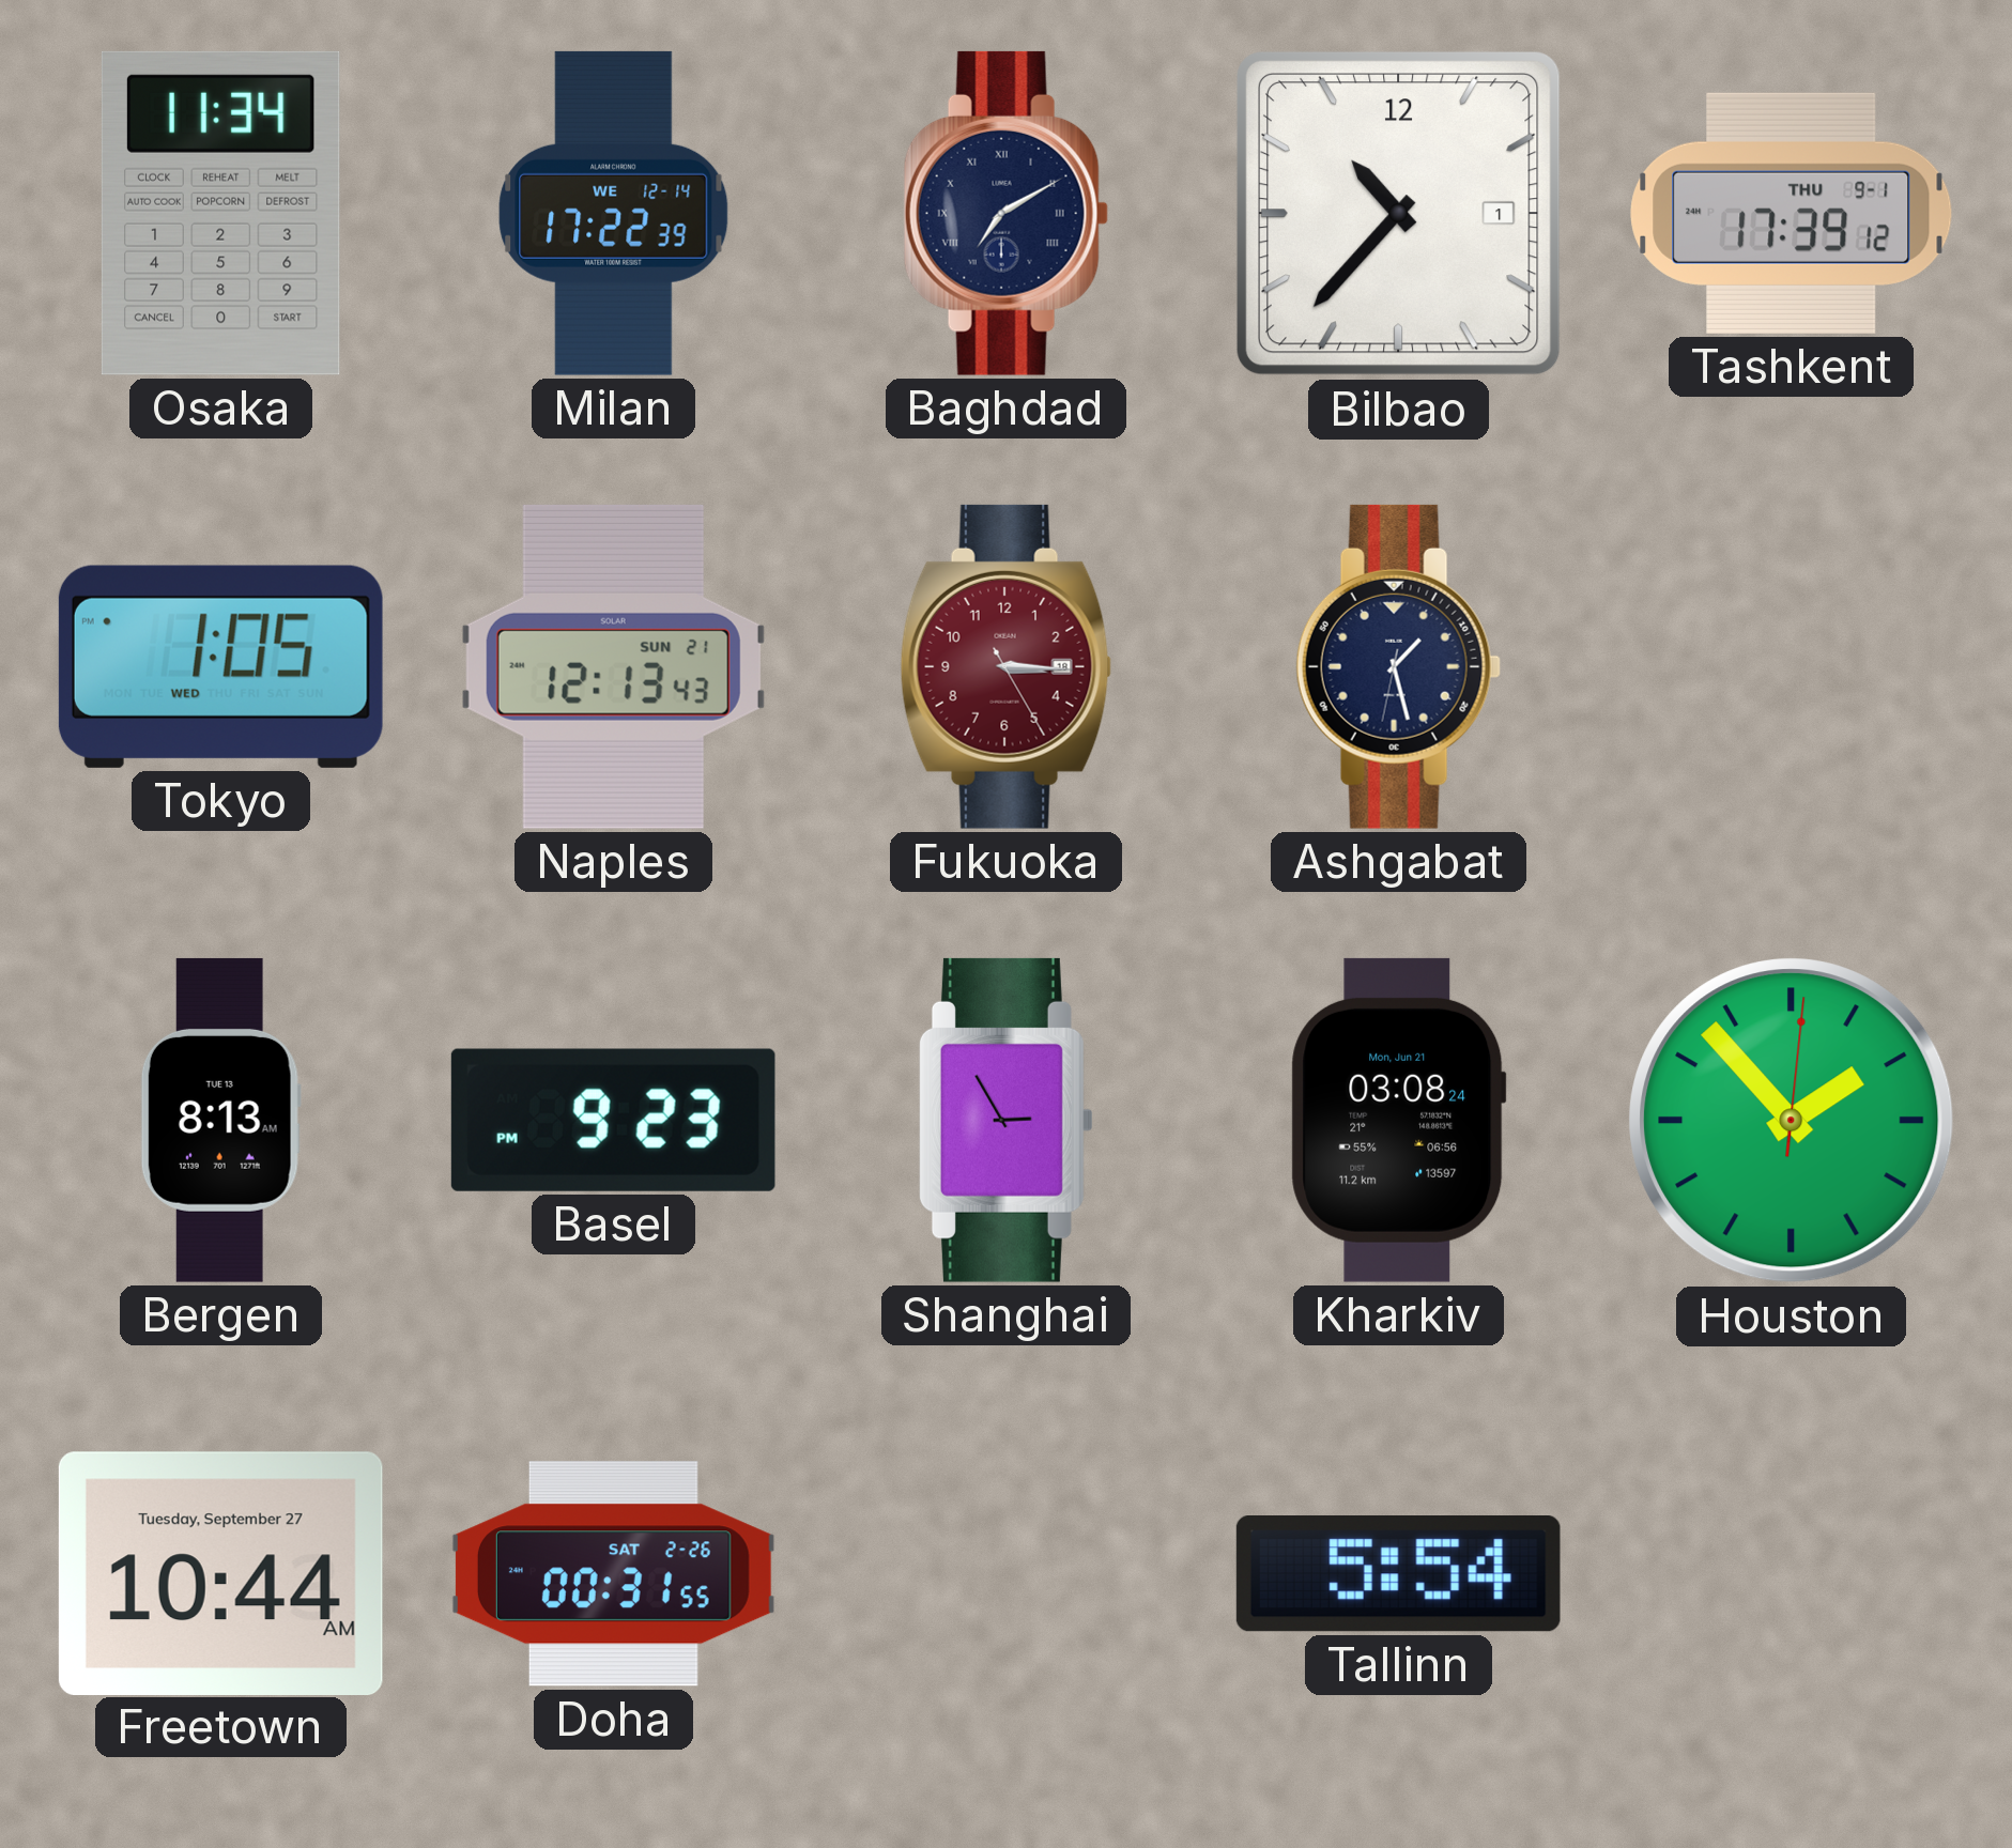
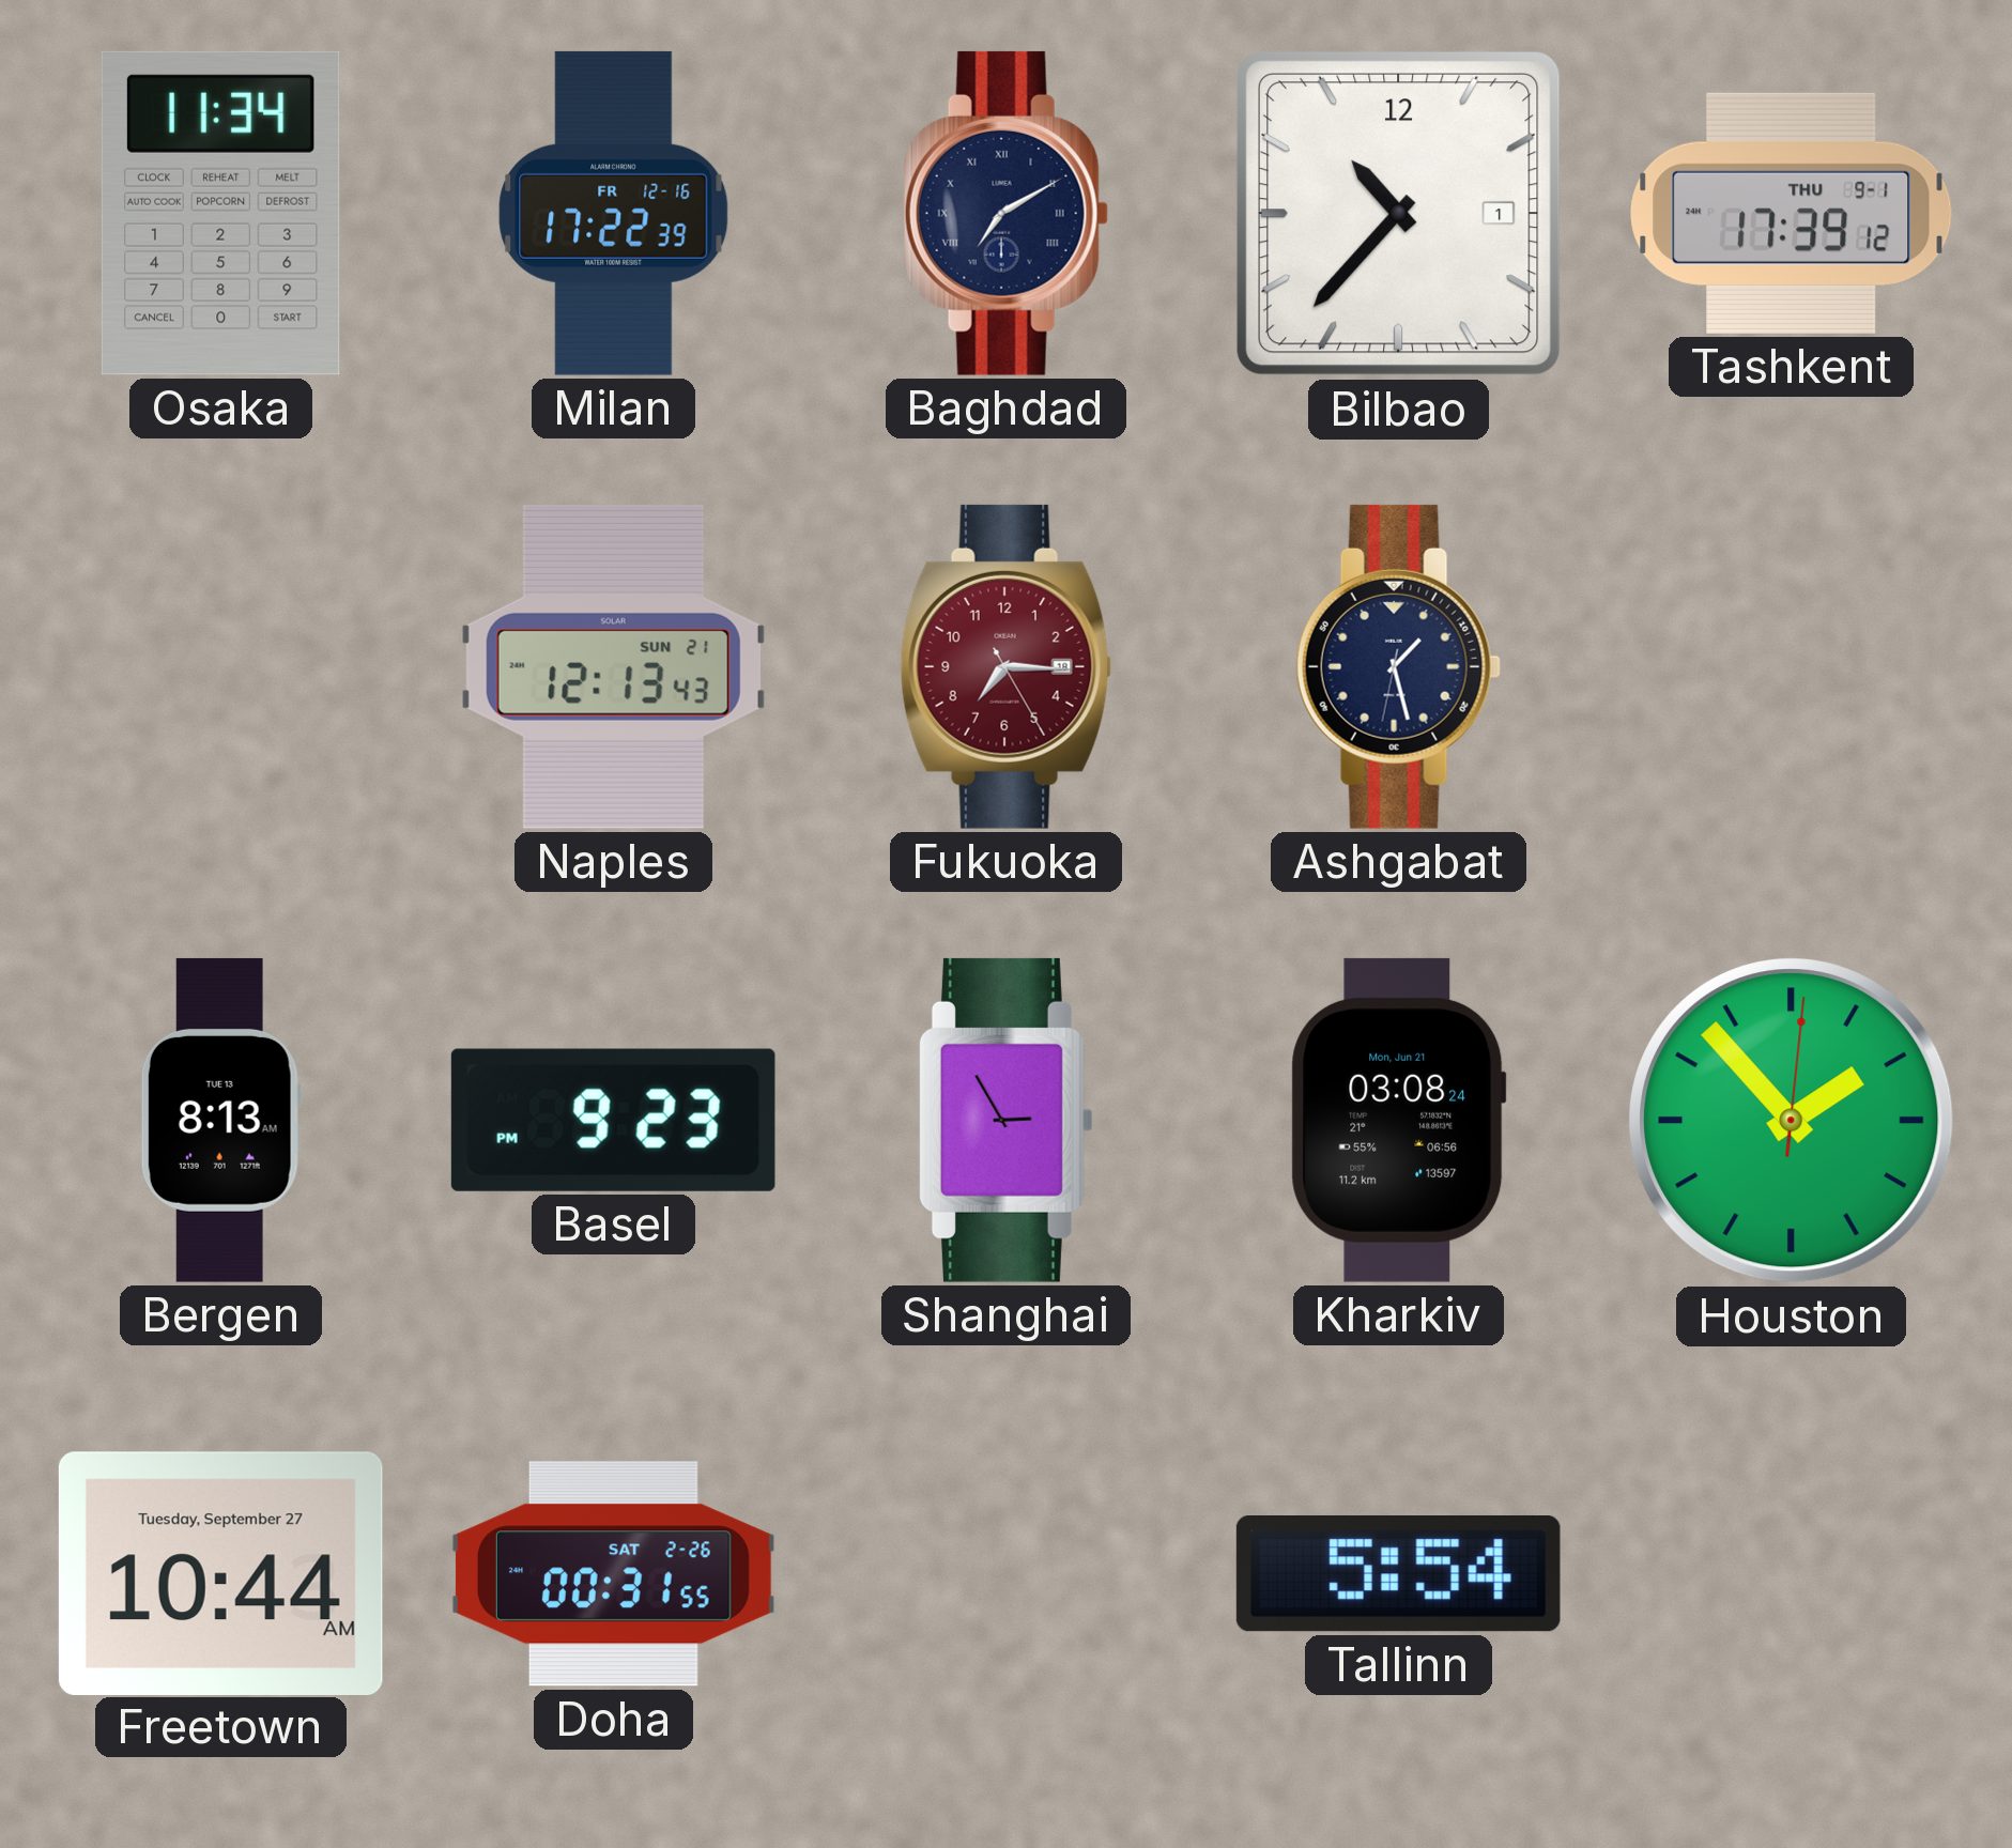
Milan date: WE 12-14 -> FR 12-16
Tokyo: 1:05 -> none
Fukuoka: 3:15 -> 7:15
